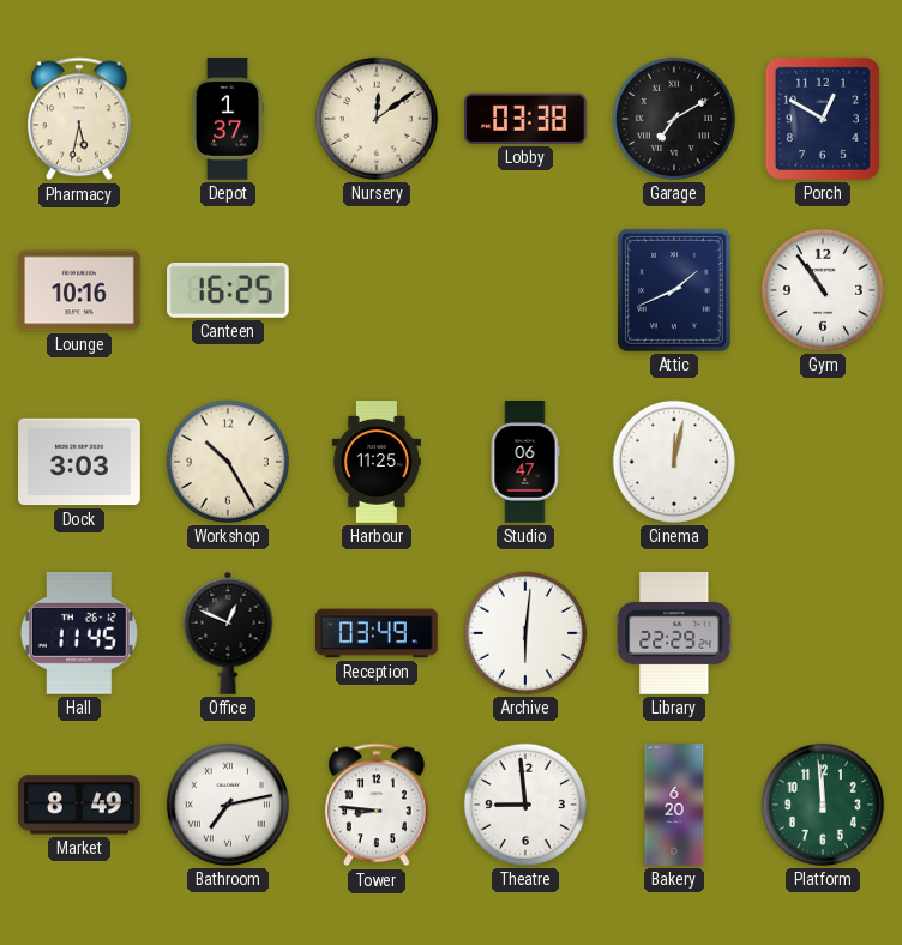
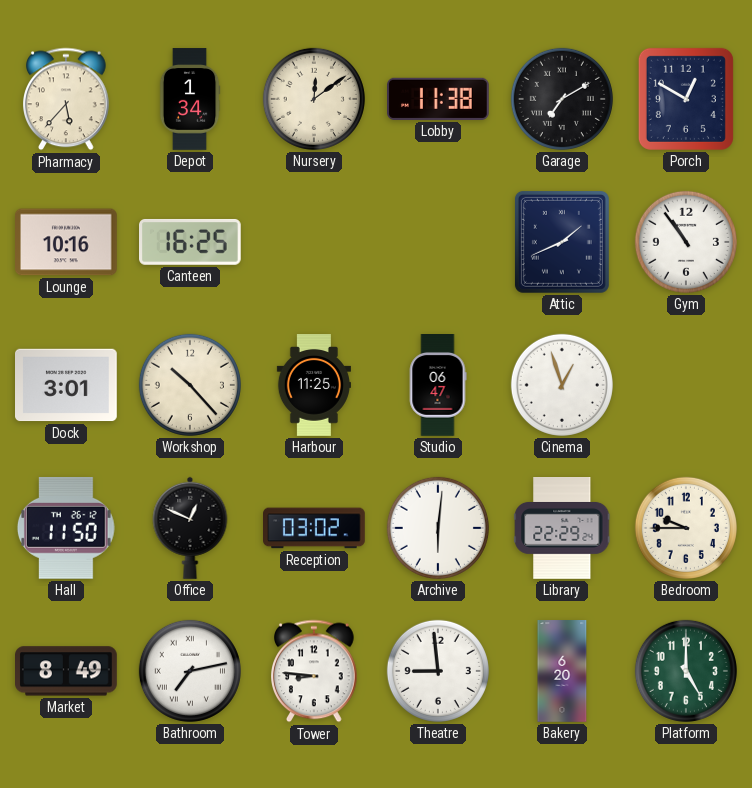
Pharmacy: 5:32 -> 5:37
Depot: 1:37 -> 1:34
Lobby: 03:38 -> 11:38
Dock: 3:03 -> 3:01
Workshop: 10:25 -> 10:23
Cinema: 12:02 -> 12:57
Hall: 11:45 -> 11:50
Reception: 03:49 -> 03:02
Bedroom: none -> 9:45
Platform: 11:59 -> 5:00
